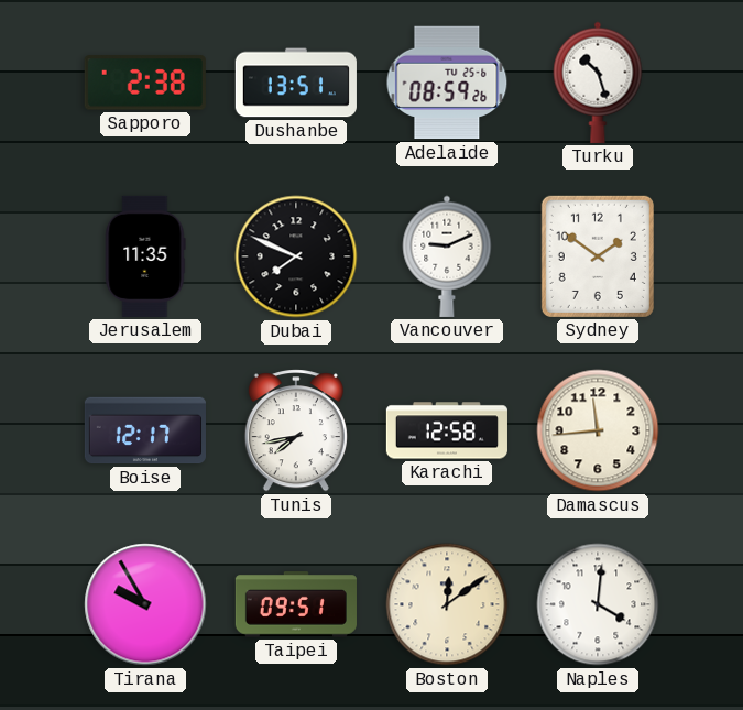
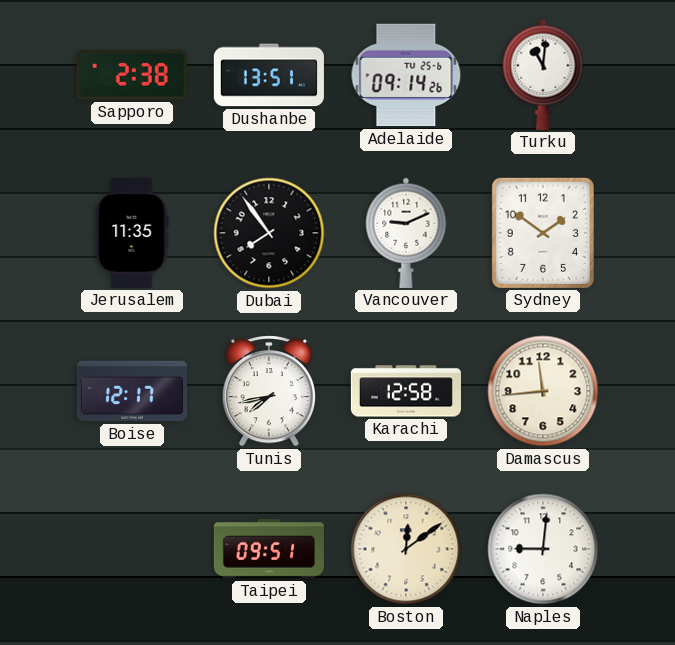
Adelaide: 08:59 -> 09:14
Turku: 10:27 -> 11:01
Dubai: 7:49 -> 7:54
Tirana: 9:55 -> none
Naples: 4:01 -> 9:01
